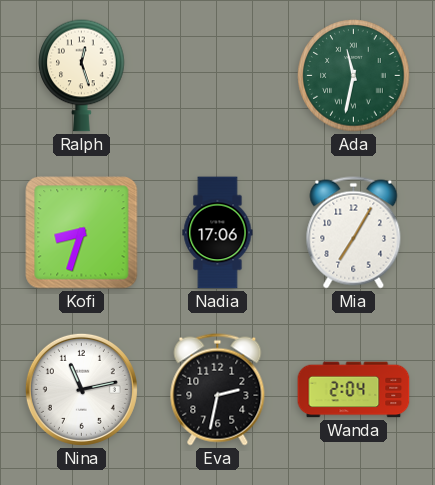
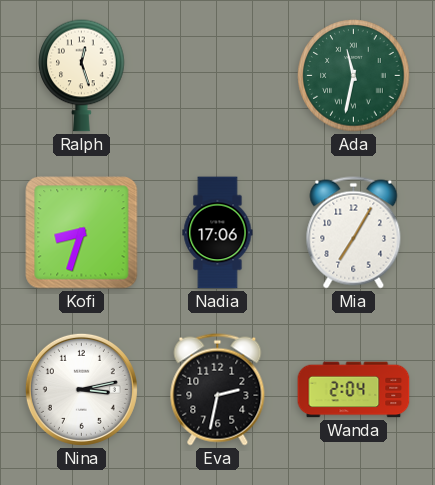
Nina: 11:13 -> 3:13
